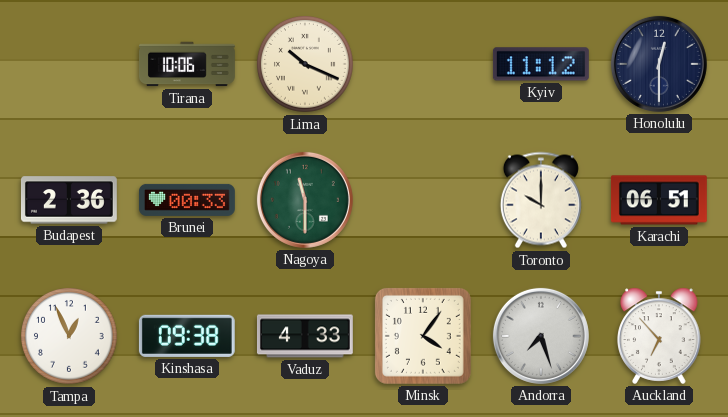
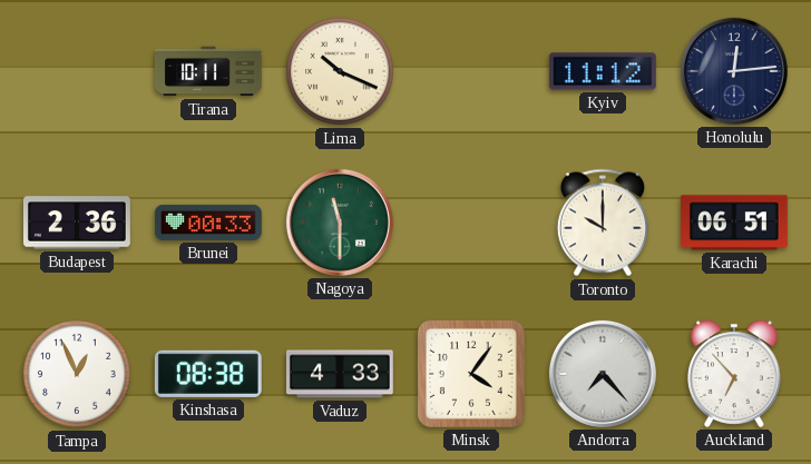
Tirana: 10:06 -> 10:11
Honolulu: 12:30 -> 12:14
Kinshasa: 09:38 -> 08:38
Andorra: 7:27 -> 7:23
